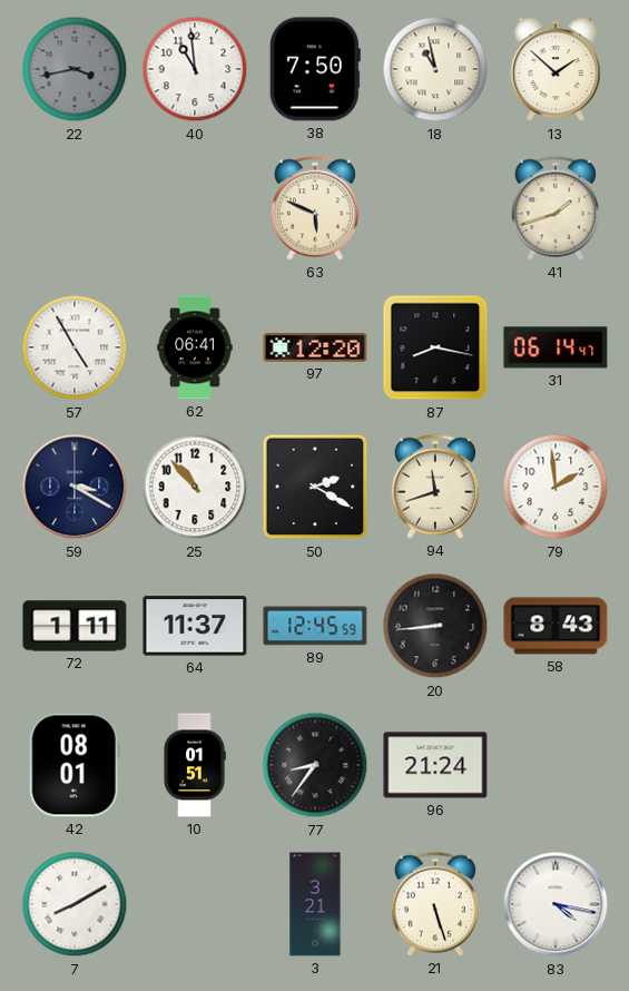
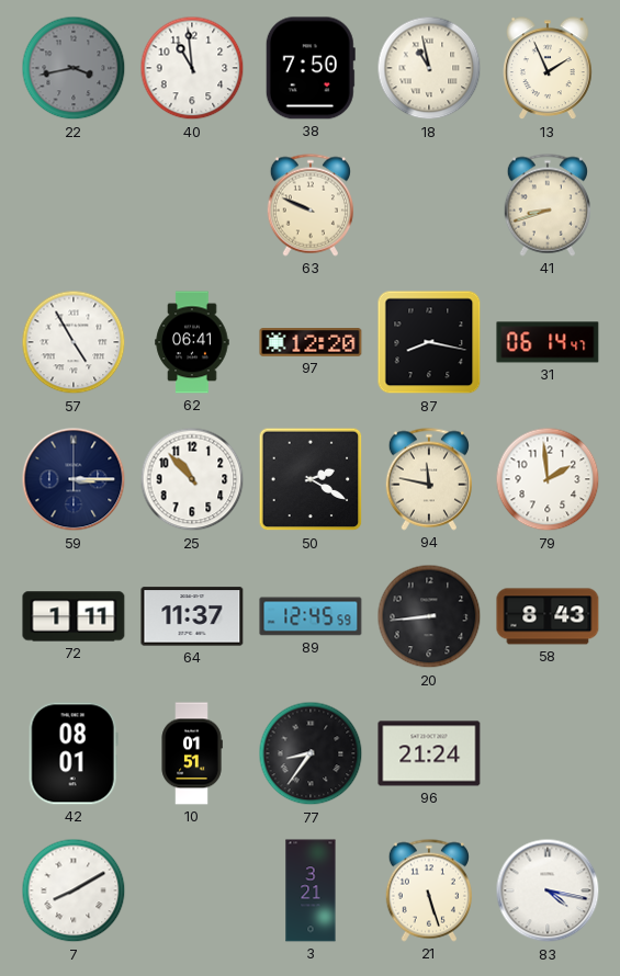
13: 1:52 -> 1:56
63: 5:49 -> 9:49
41: 1:42 -> 8:42
59: 3:20 -> 3:15
94: 11:42 -> 11:47
